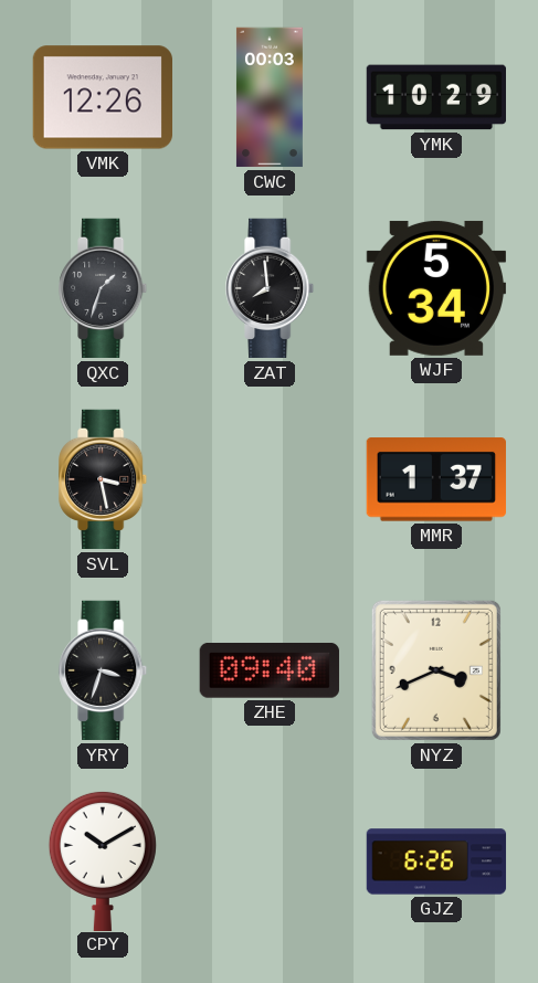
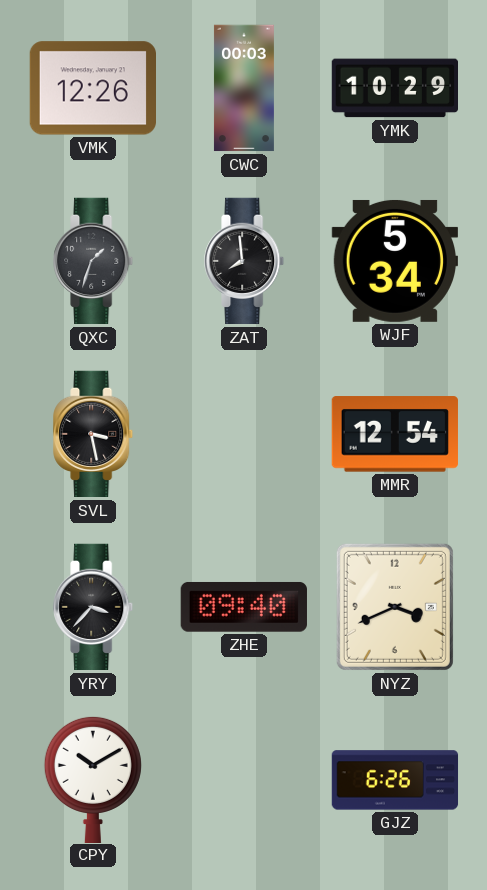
MMR: 1:37 -> 12:54
YRY: 3:33 -> 3:37
